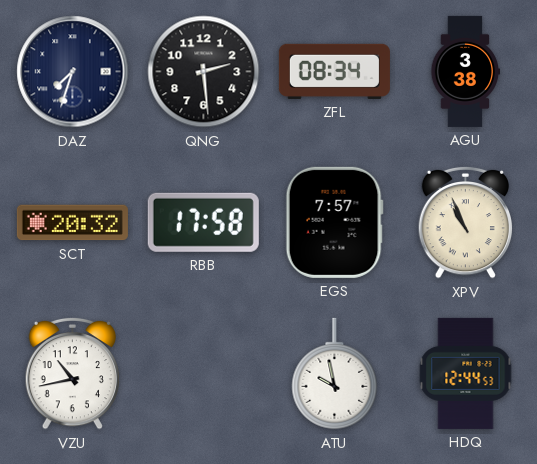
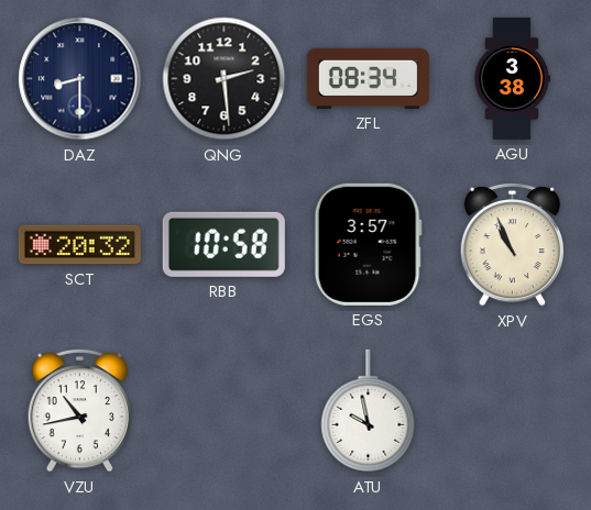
DAZ: 7:33 -> 8:30
RBB: 17:58 -> 10:58
EGS: 7:57 -> 3:57
HDQ: 12:44 -> none
